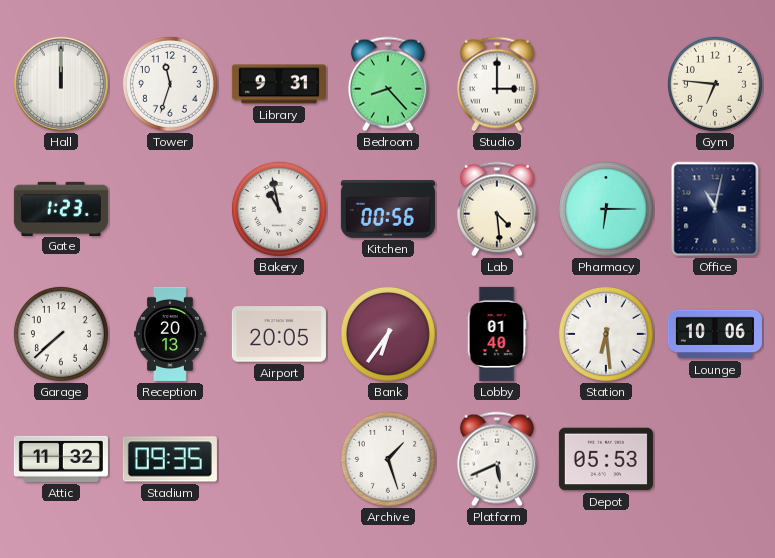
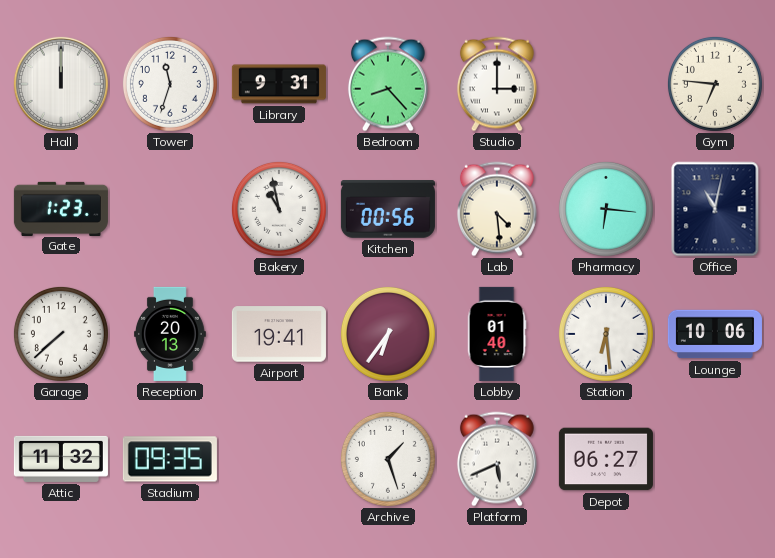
Pharmacy: 6:15 -> 6:16
Airport: 20:05 -> 19:41
Depot: 05:53 -> 06:27
